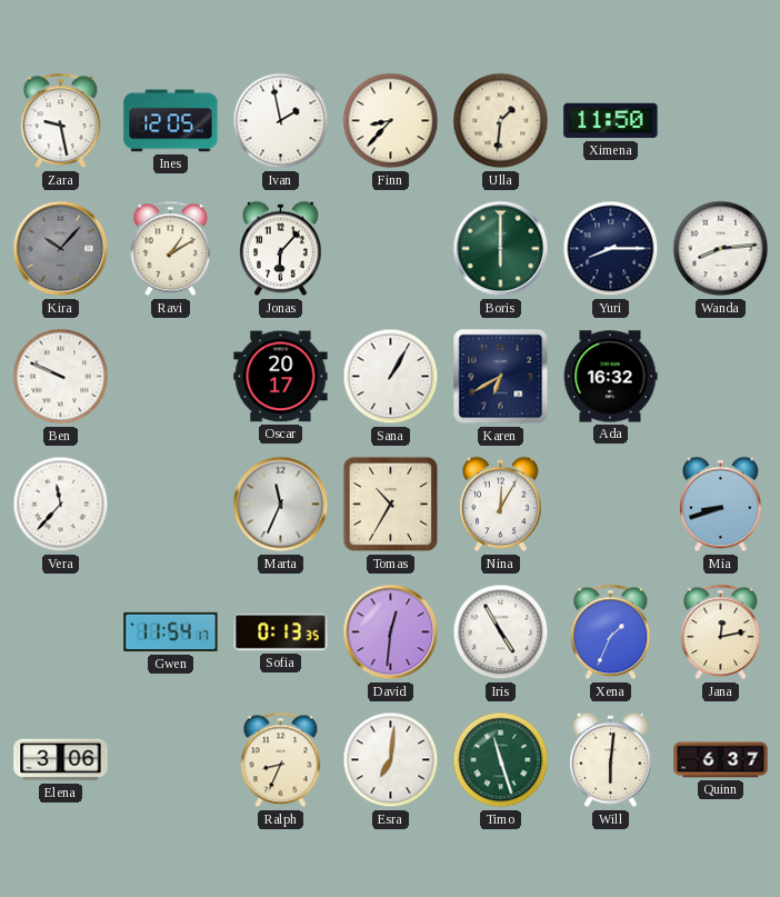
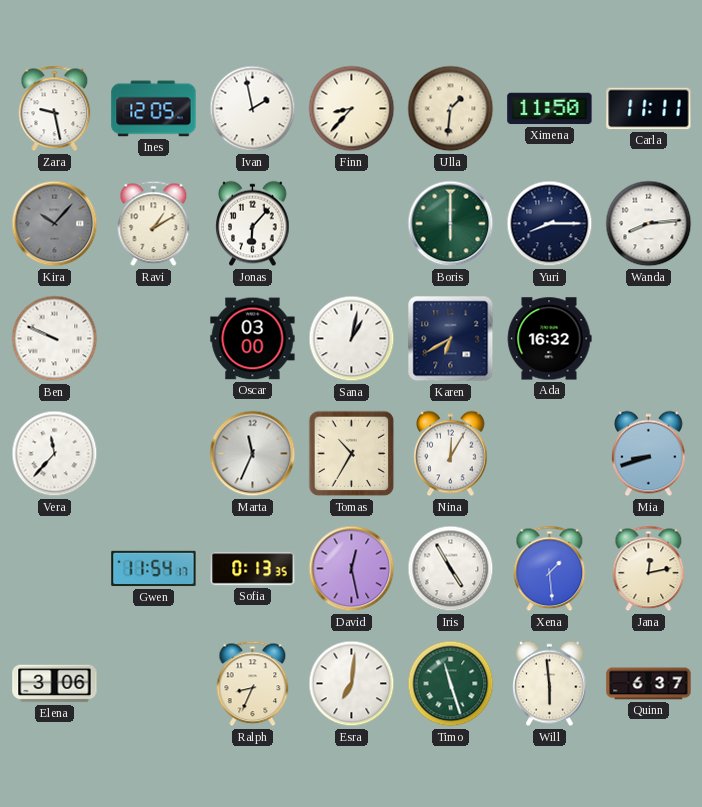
Carla: none -> 11:11
Oscar: 20:17 -> 03:00
Sana: 1:05 -> 1:02
David: 12:31 -> 12:28
Xena: 1:34 -> 1:29
Will: 6:01 -> 5:59
